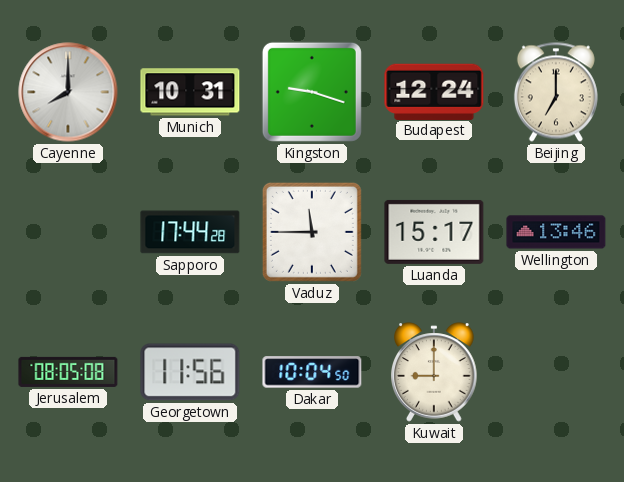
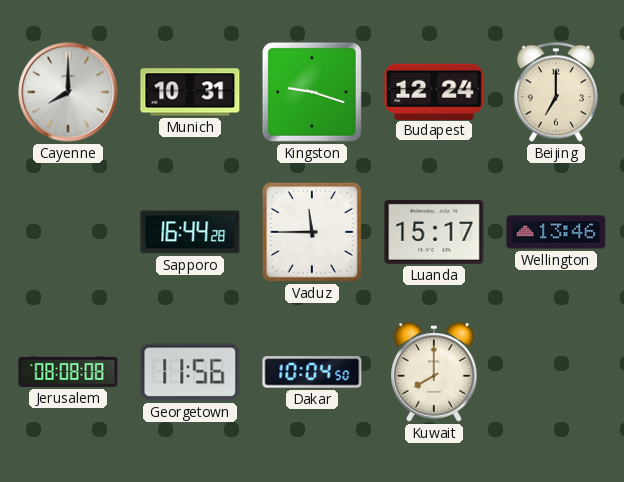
Sapporo: 17:44 -> 16:44
Jerusalem: 08:05 -> 08:08
Kuwait: 9:00 -> 8:00
